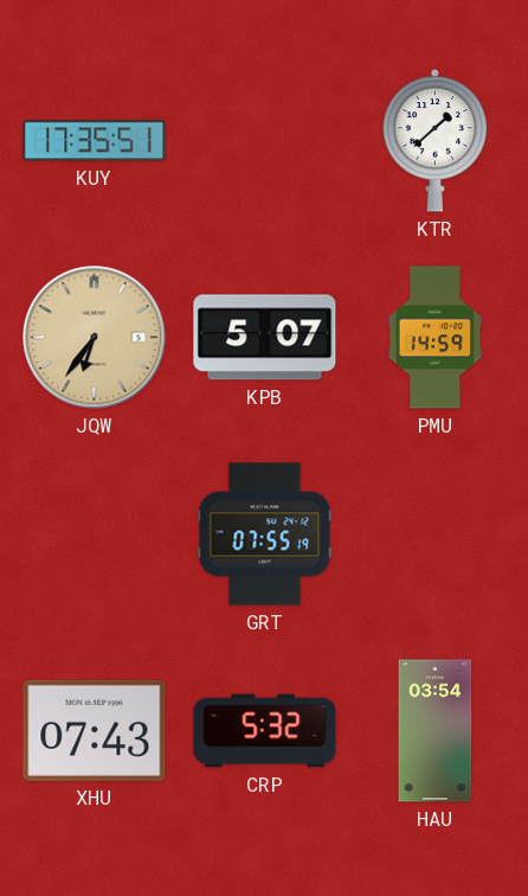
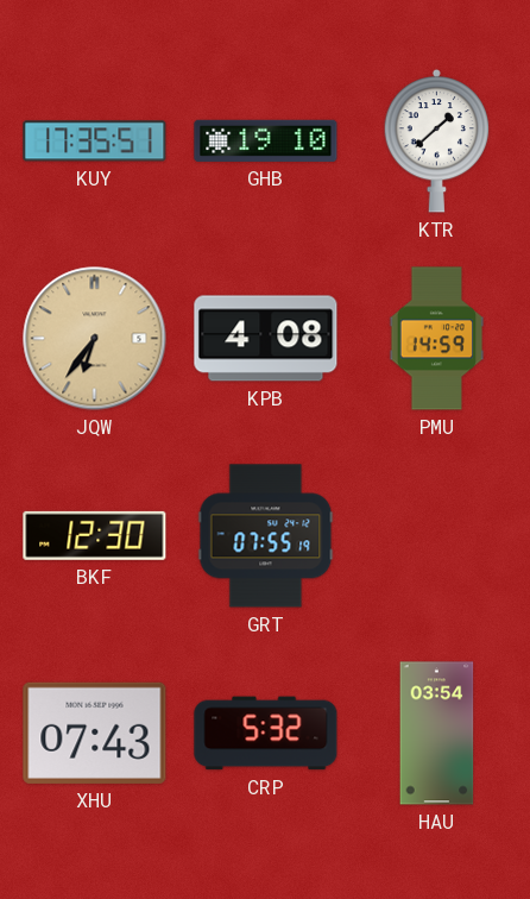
GHB: none -> 19:10
KPB: 5:07 -> 4:08
BKF: none -> 12:30
